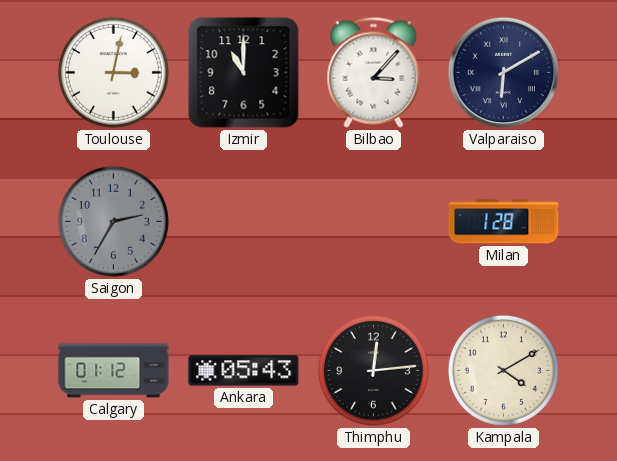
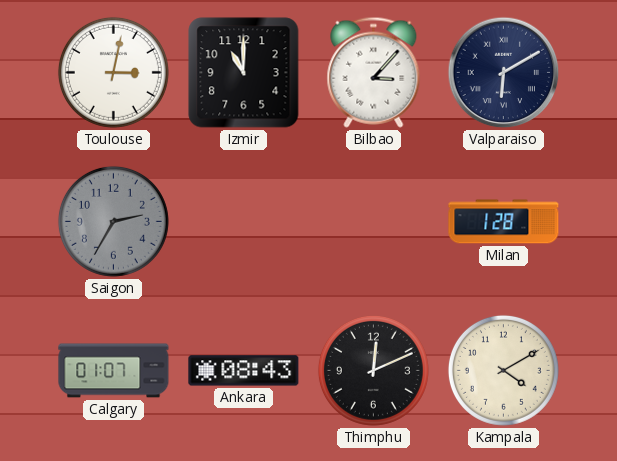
Calgary: 01:12 -> 01:07
Ankara: 05:43 -> 08:43
Thimphu: 12:14 -> 12:11
